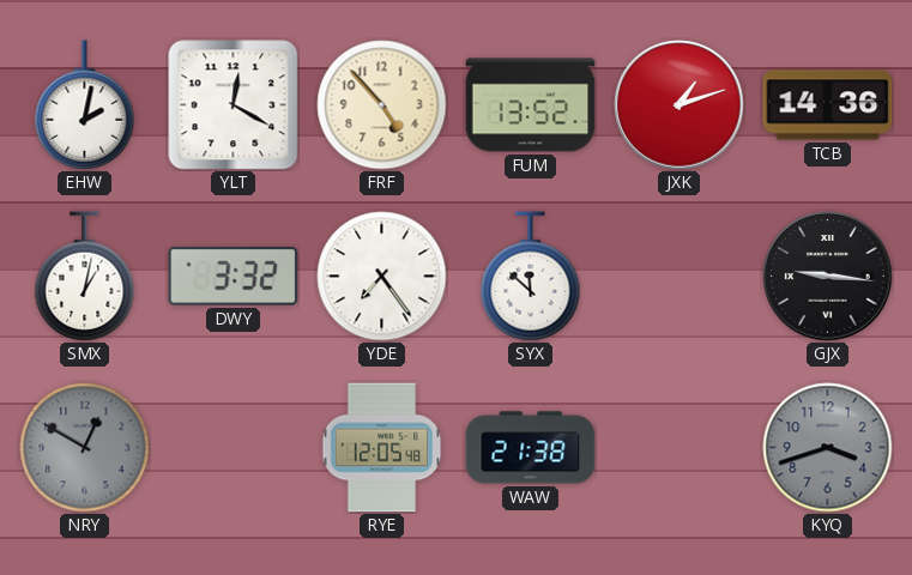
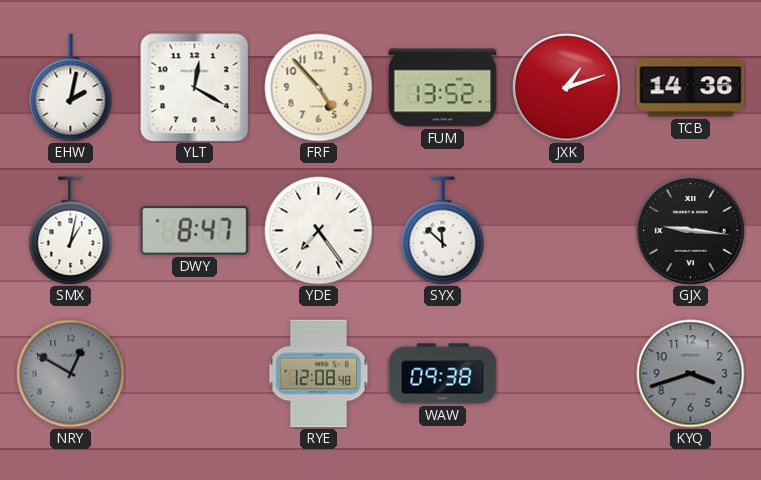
DWY: 3:32 -> 8:47
RYE: 12:05 -> 12:08
WAW: 21:38 -> 09:38
